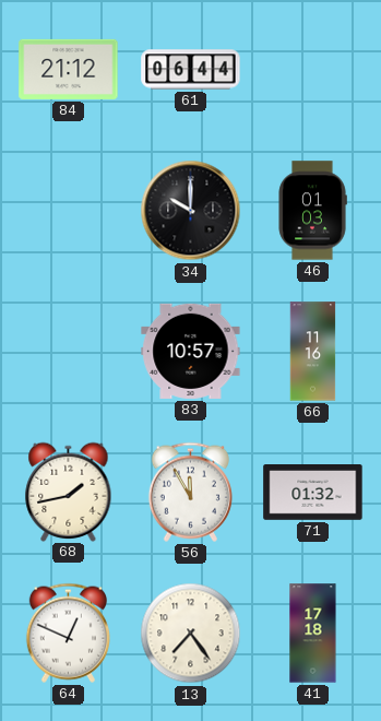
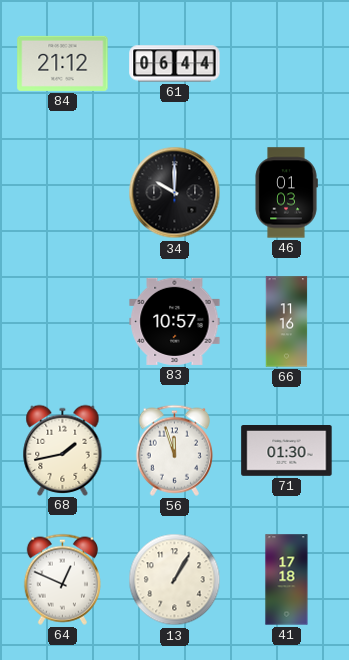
56: 11:55 -> 11:57
71: 01:32 -> 01:30
13: 7:24 -> 1:05
